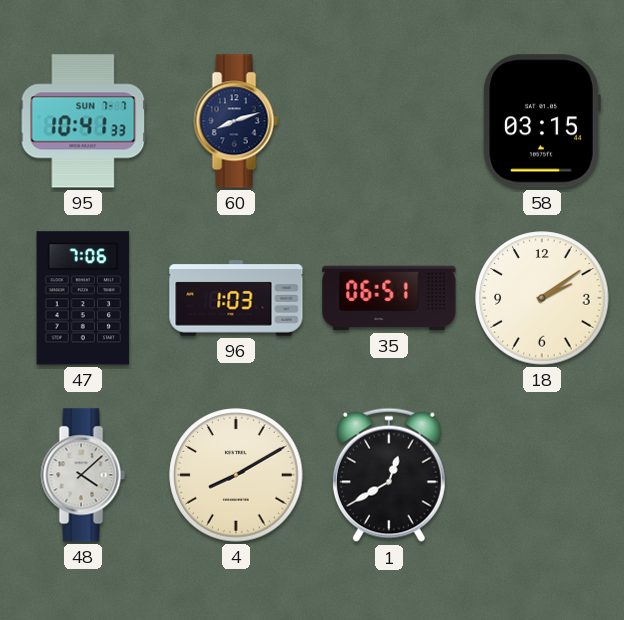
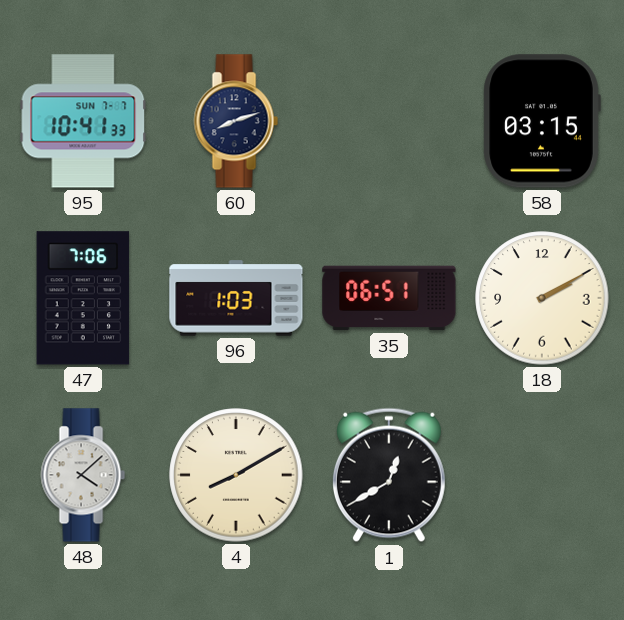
18: 2:09 -> 2:10
